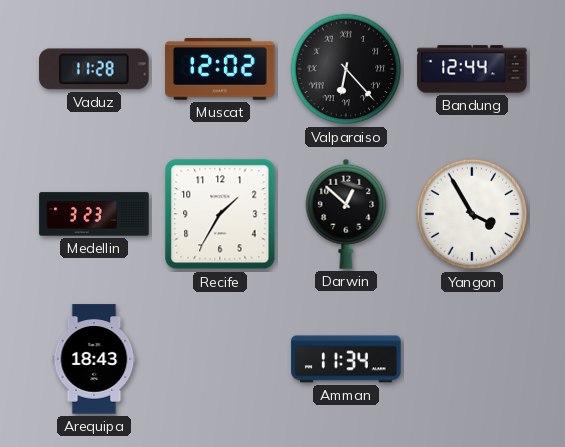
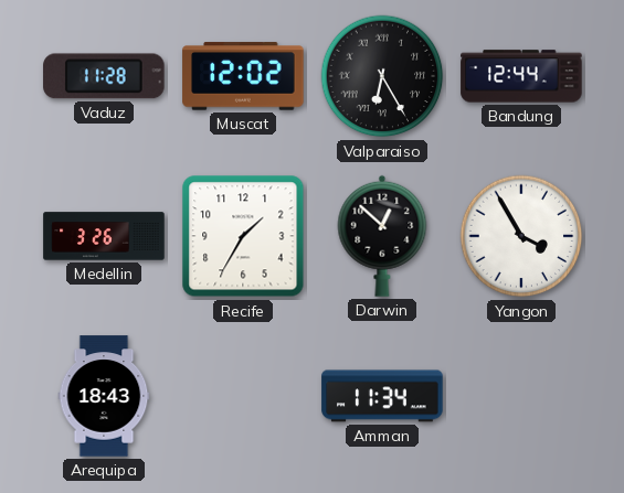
Valparaiso: 6:23 -> 6:25
Medellin: 3:23 -> 3:26
